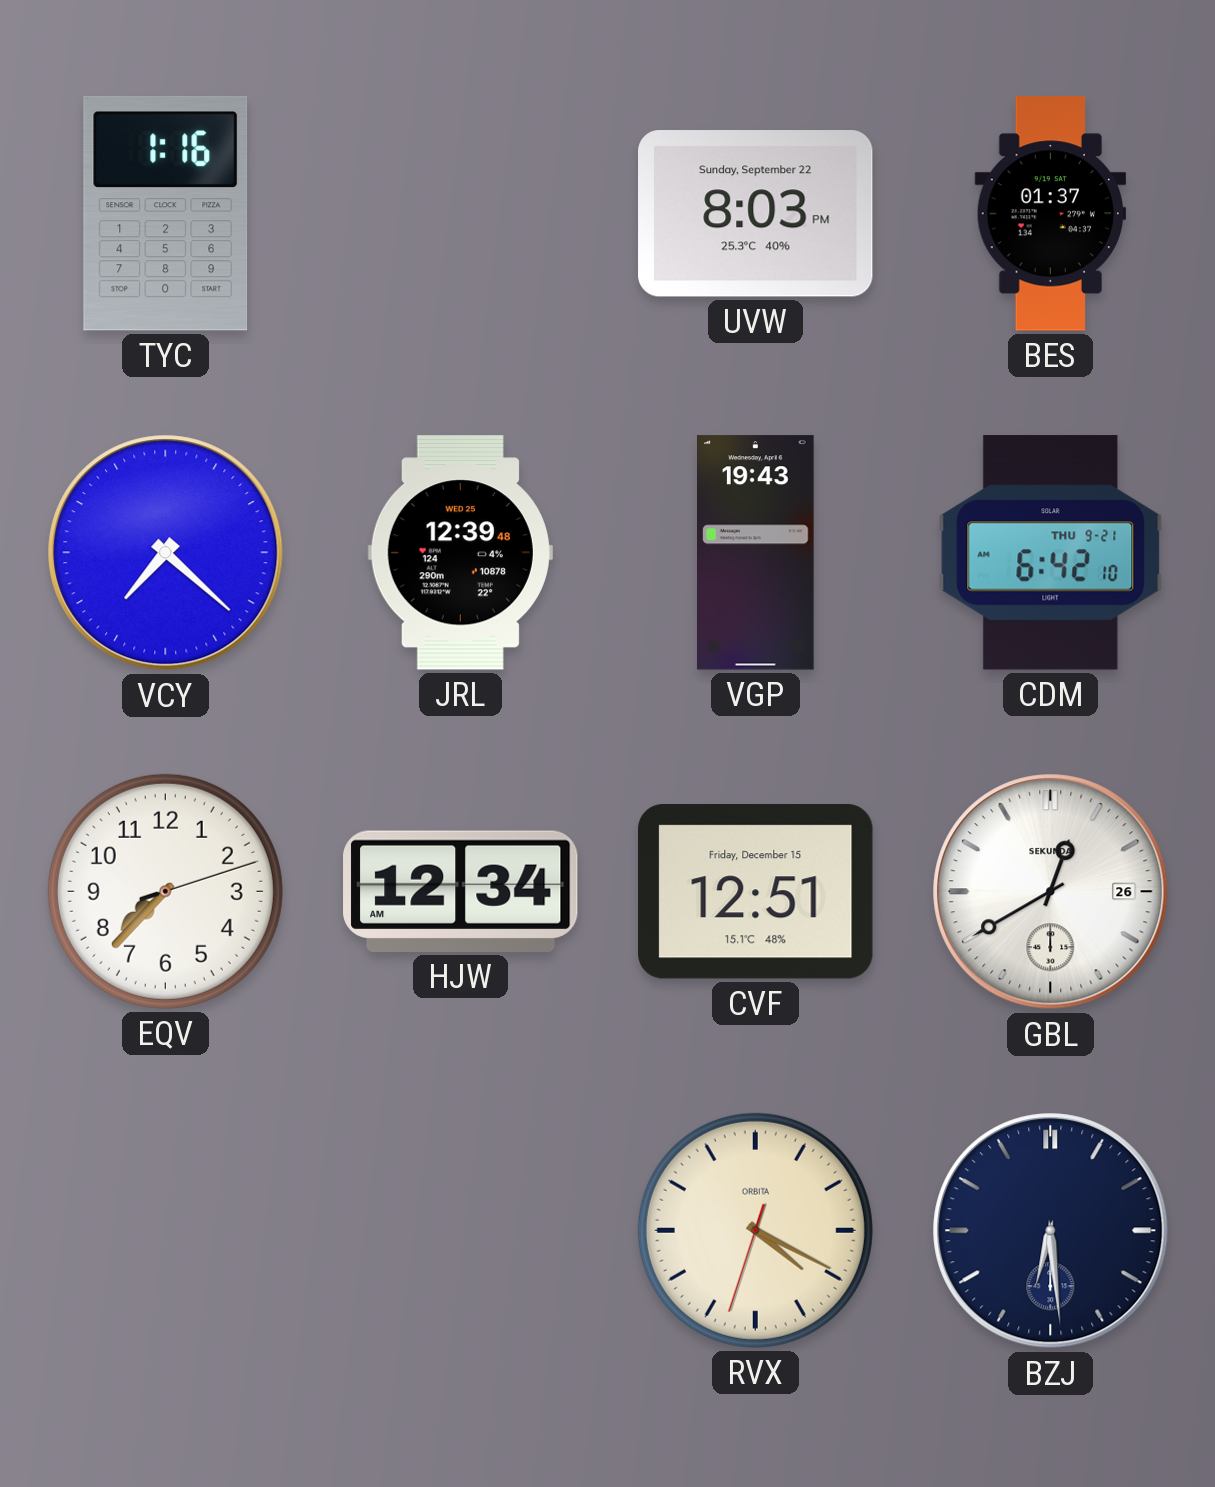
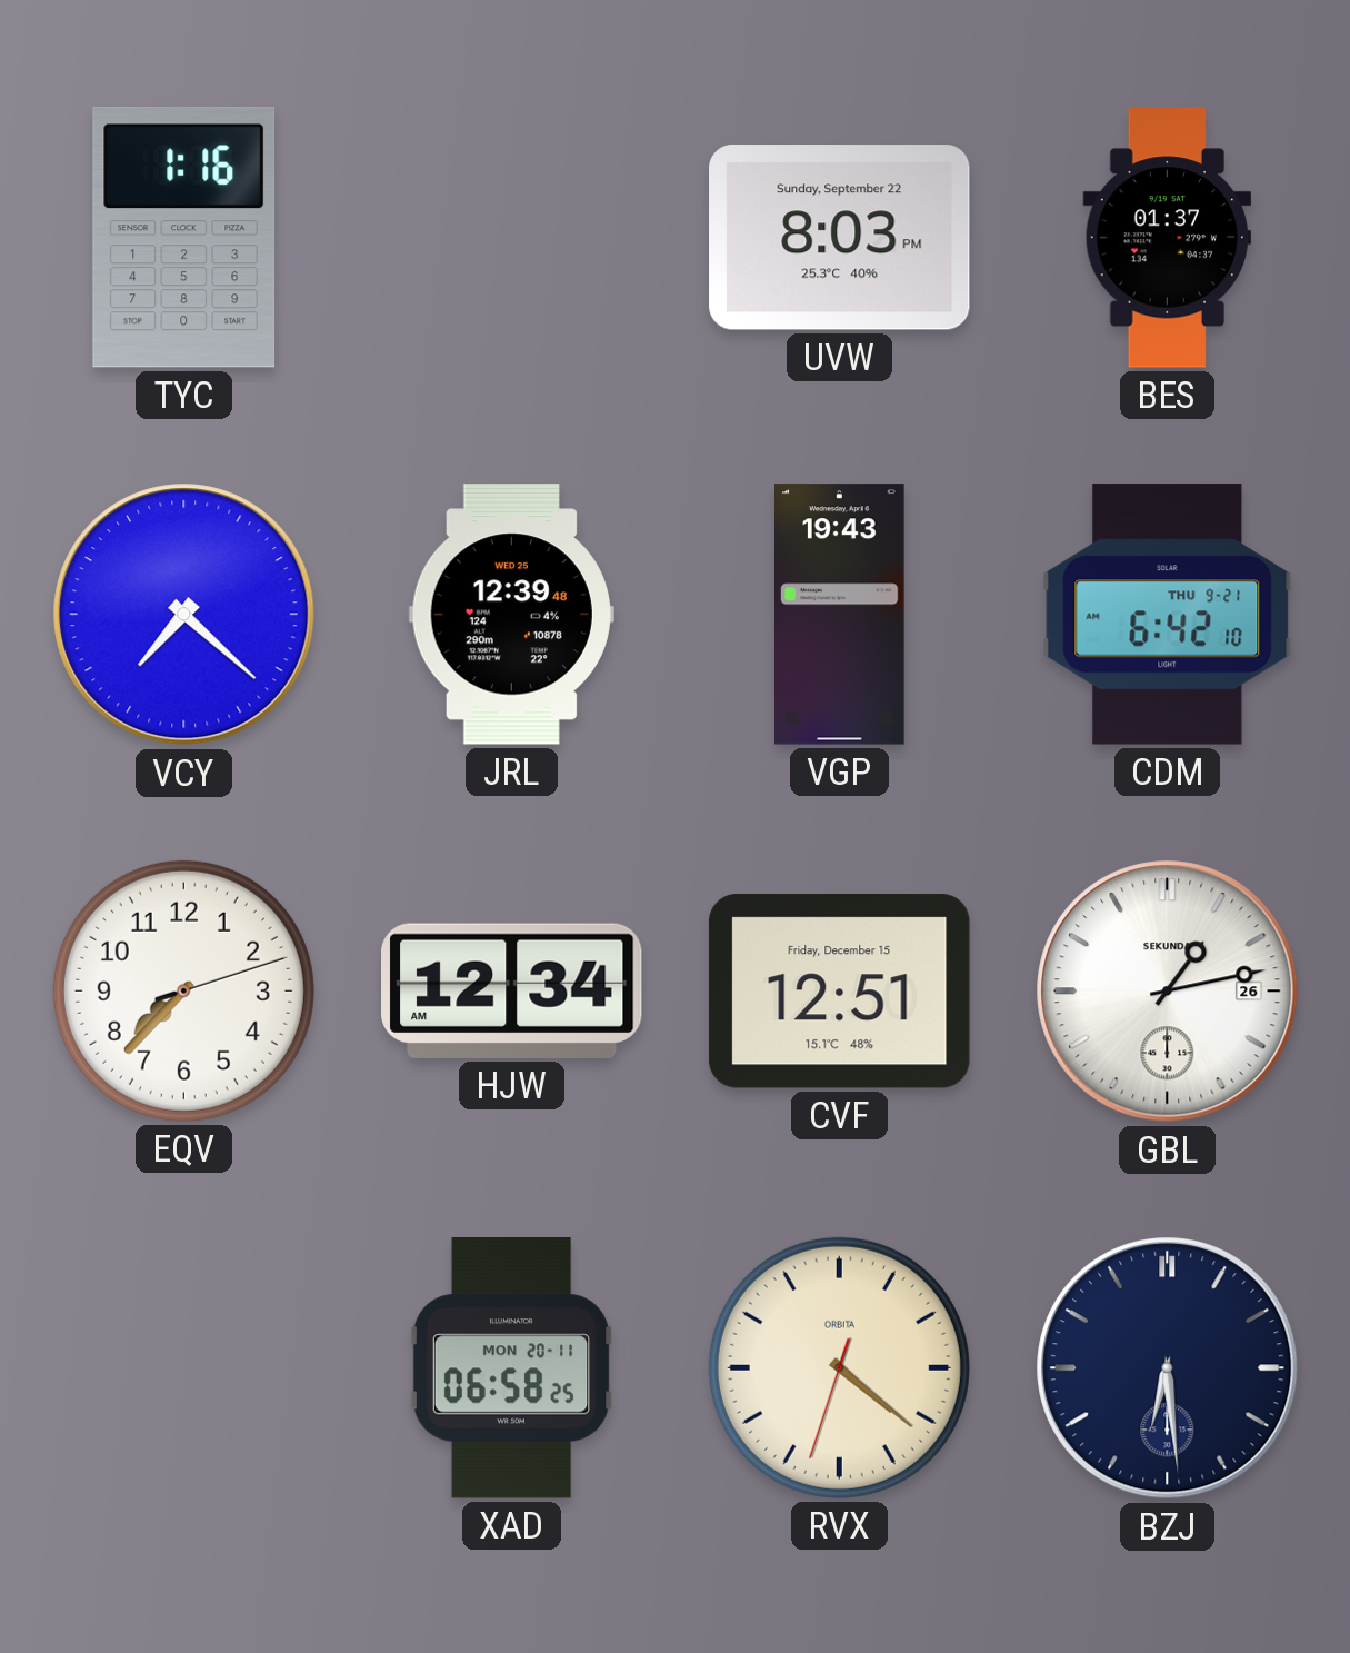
GBL: 12:40 -> 1:13
XAD: none -> 06:58
RVX: 4:19 -> 4:21
